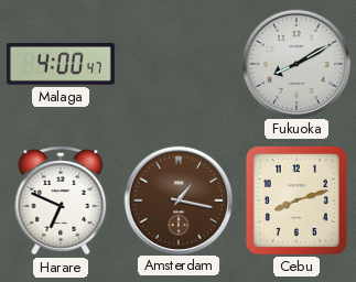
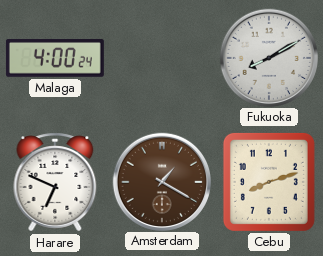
Malaga: 4:00:47 -> 4:00:24
Amsterdam: 1:17 -> 1:20
